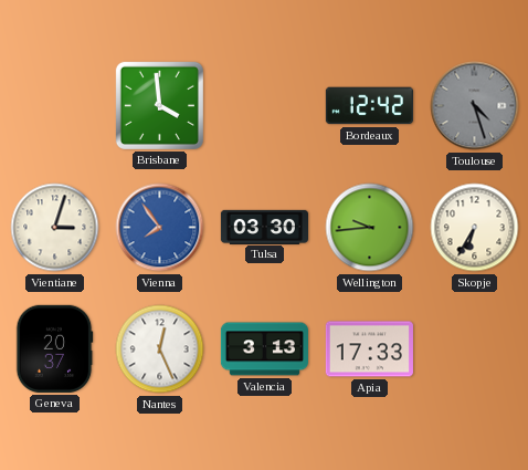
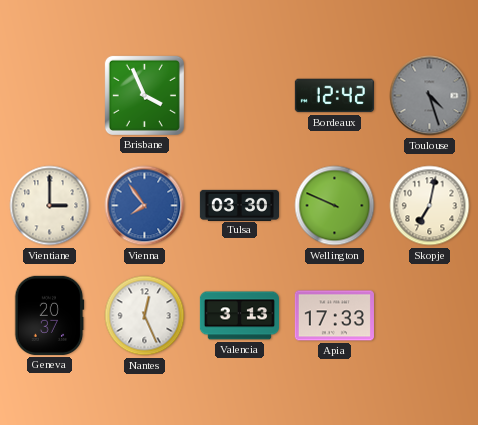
Brisbane: 3:59 -> 3:56
Vientiane: 3:03 -> 3:00
Wellington: 9:44 -> 9:49
Skopje: 6:35 -> 7:02
